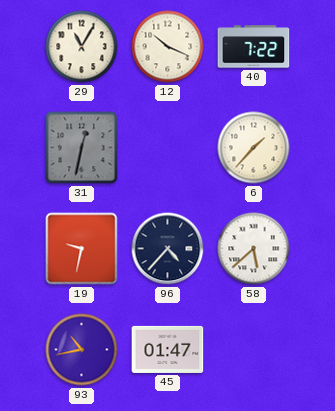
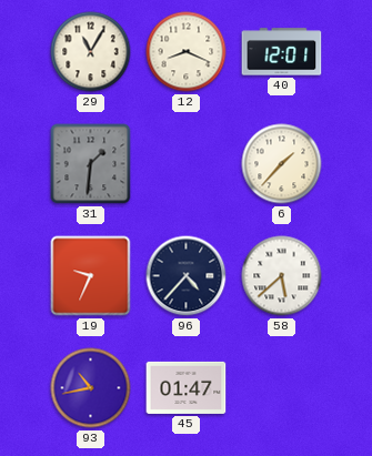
12: 10:19 -> 8:19
40: 7:22 -> 12:01
31: 12:32 -> 1:31
19: 9:32 -> 9:34
